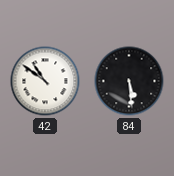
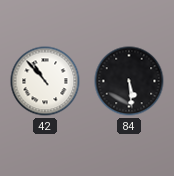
42: 10:51 -> 10:53
